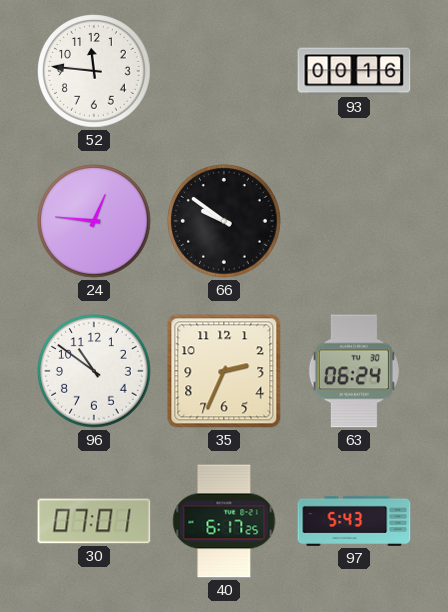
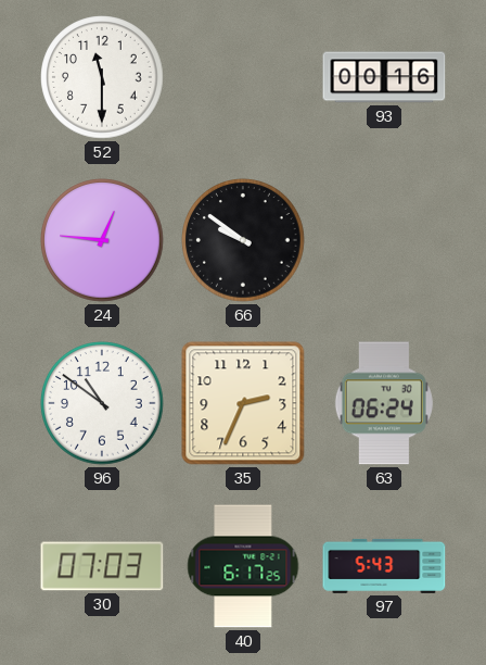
52: 11:46 -> 11:30
30: 07:01 -> 07:03
